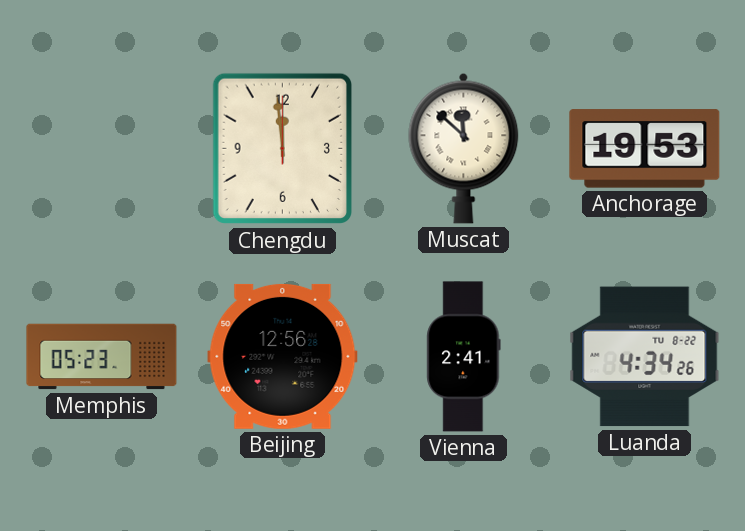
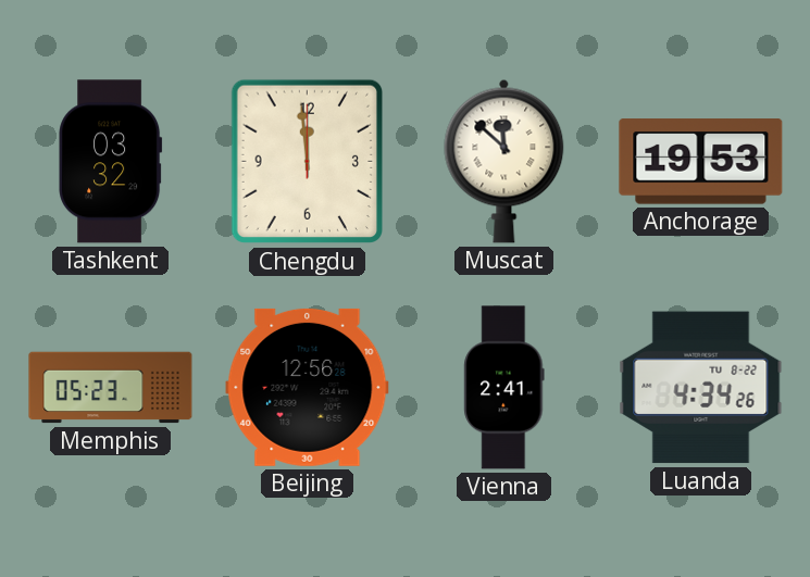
Tashkent: none -> 03:32
